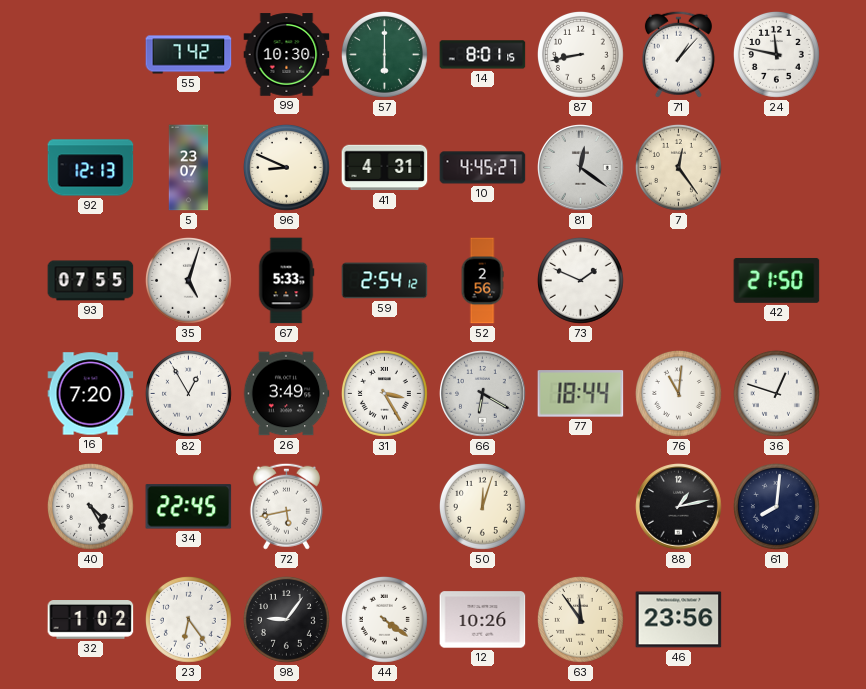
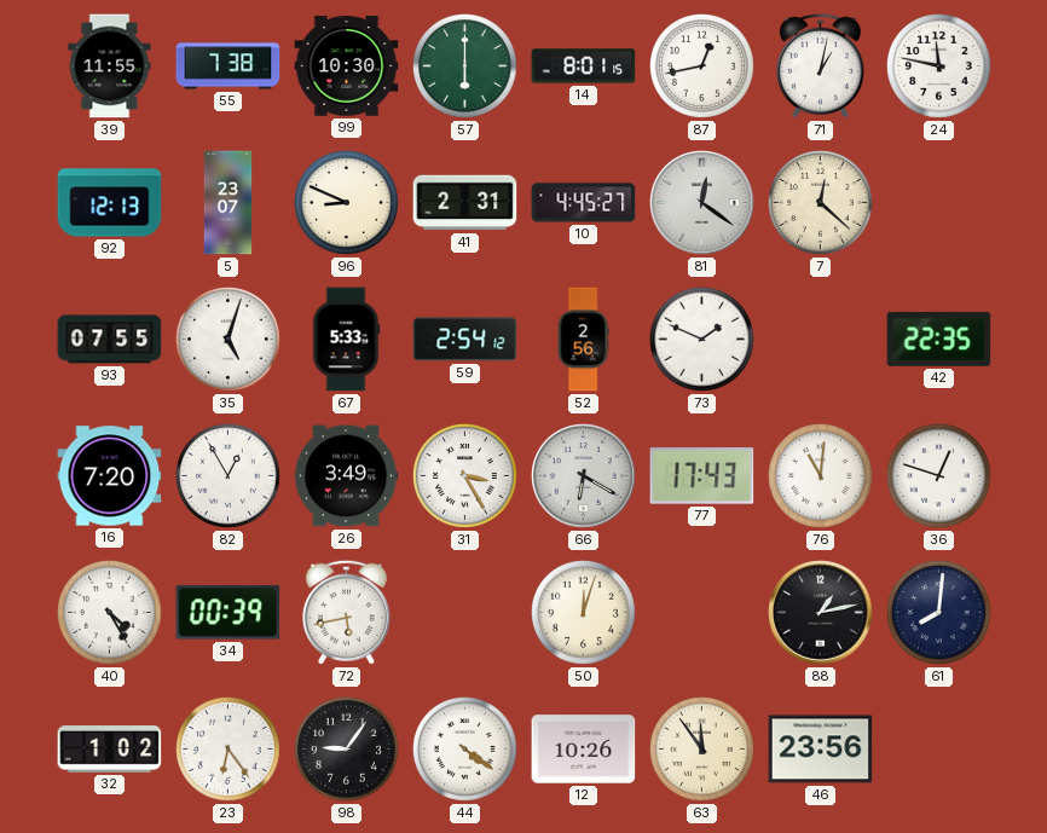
39: none -> 11:55
55: 7:42 -> 7:38
87: 8:43 -> 12:43
71: 1:07 -> 1:02
41: 4:31 -> 2:31
7: 12:24 -> 12:22
42: 21:50 -> 22:35
77: 18:44 -> 17:43
34: 22:45 -> 00:39
